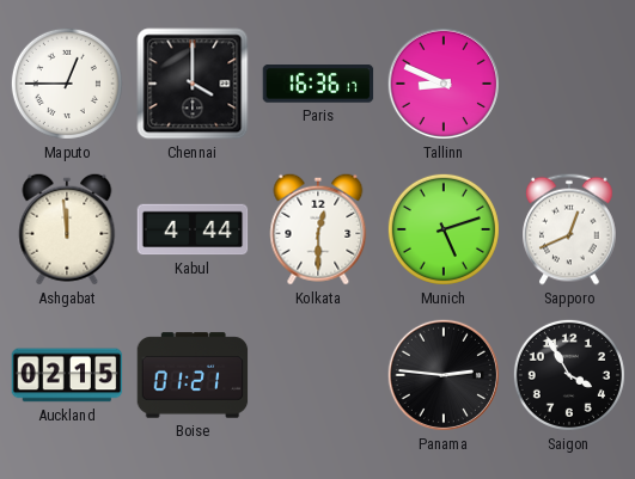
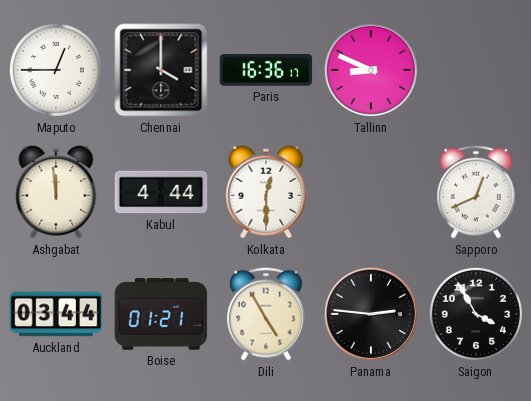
Munich: 5:12 -> none
Auckland: 02:15 -> 03:44
Dili: none -> 4:55
